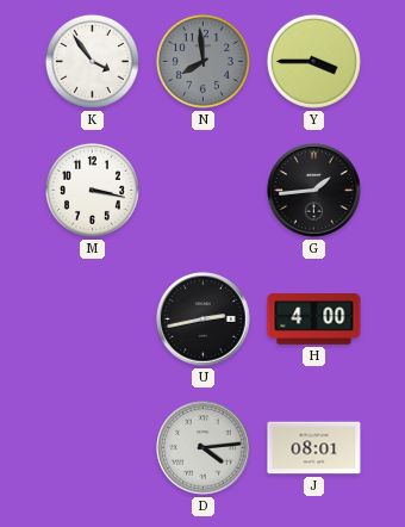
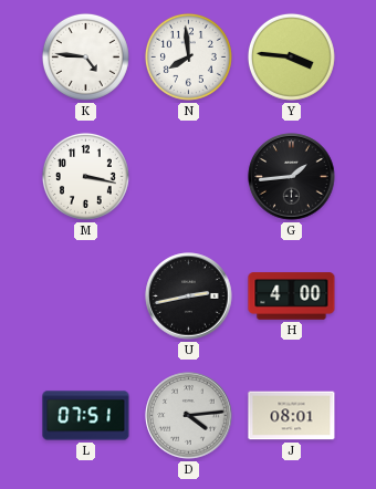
K: 3:54 -> 4:46
N dial: grey -> white
Y: 3:45 -> 3:46
L: none -> 07:51
